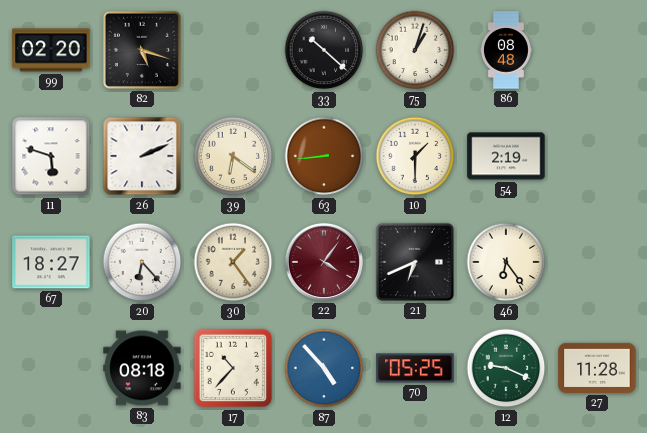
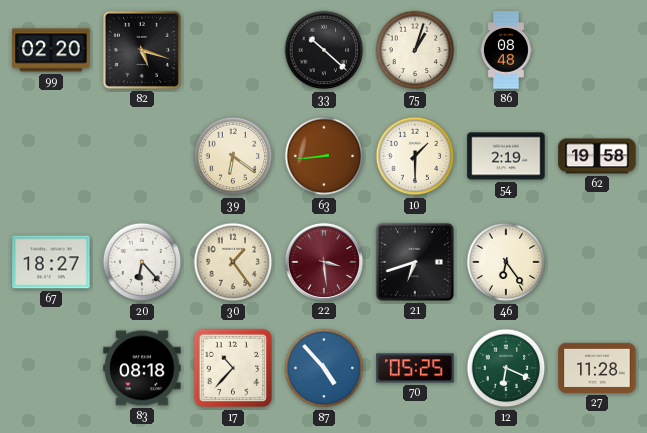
11: 5:48 -> none
26: 2:11 -> none
62: none -> 19:58
22: 4:06 -> 3:29
21: 6:41 -> 6:42
12: 9:19 -> 6:19
